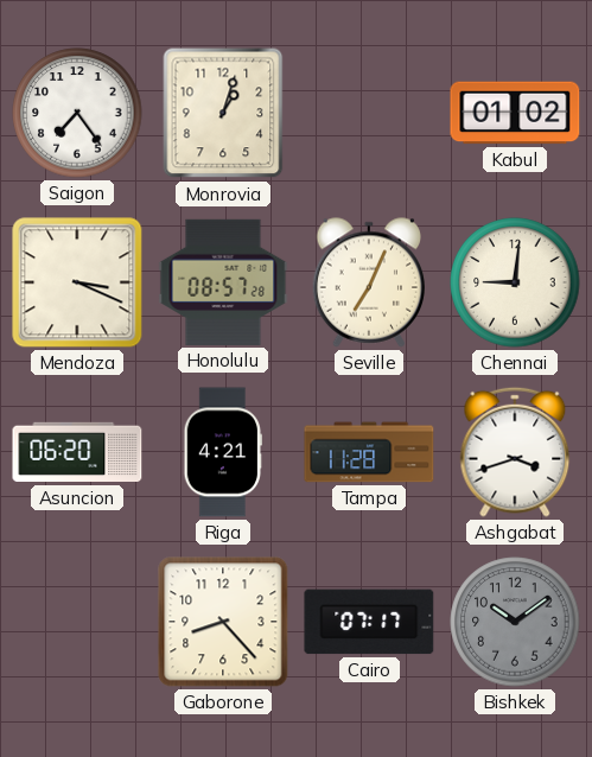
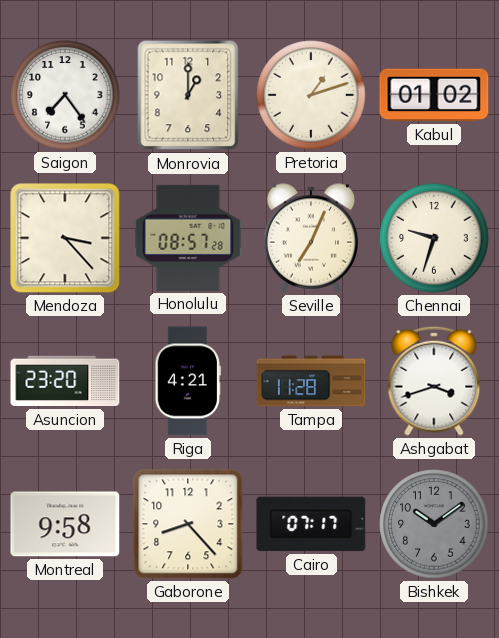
Monrovia: 1:03 -> 1:00
Pretoria: none -> 1:12
Mendoza: 3:19 -> 3:23
Chennai: 9:01 -> 9:33
Asuncion: 06:20 -> 23:20
Montreal: none -> 9:58
